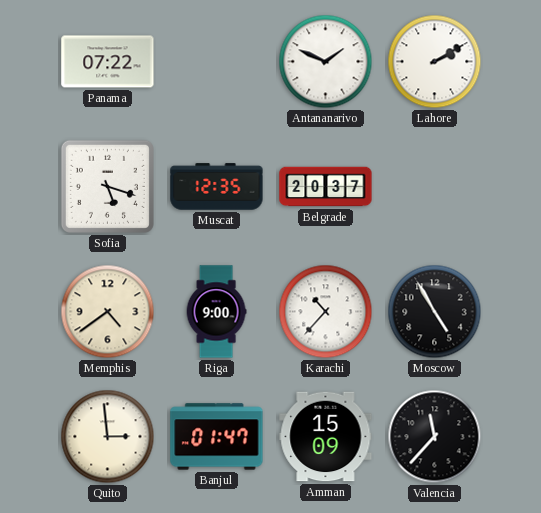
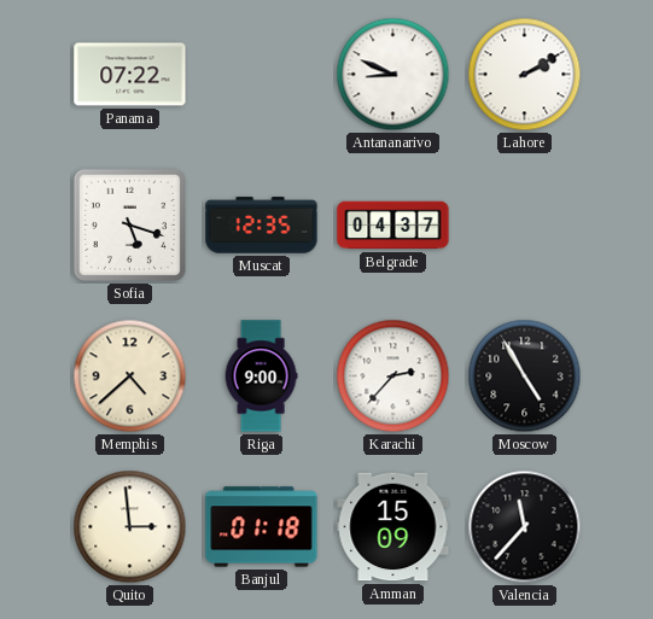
Antananarivo: 1:49 -> 8:49
Belgrade: 20:37 -> 04:37
Memphis: 4:39 -> 4:38
Karachi: 10:37 -> 2:37
Banjul: 01:47 -> 01:18
